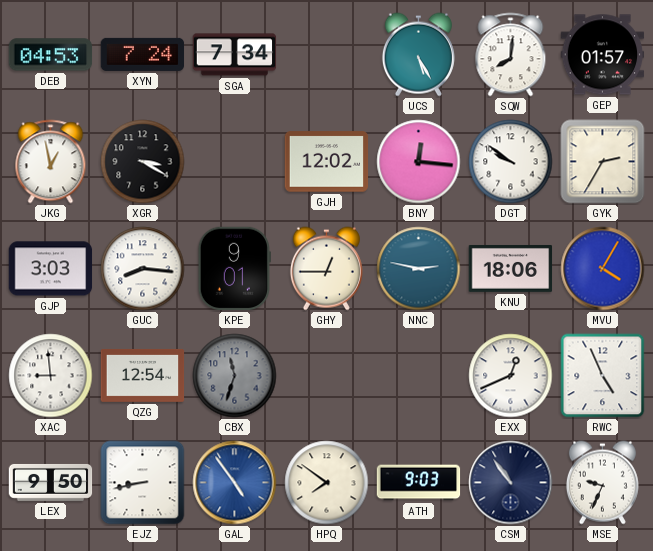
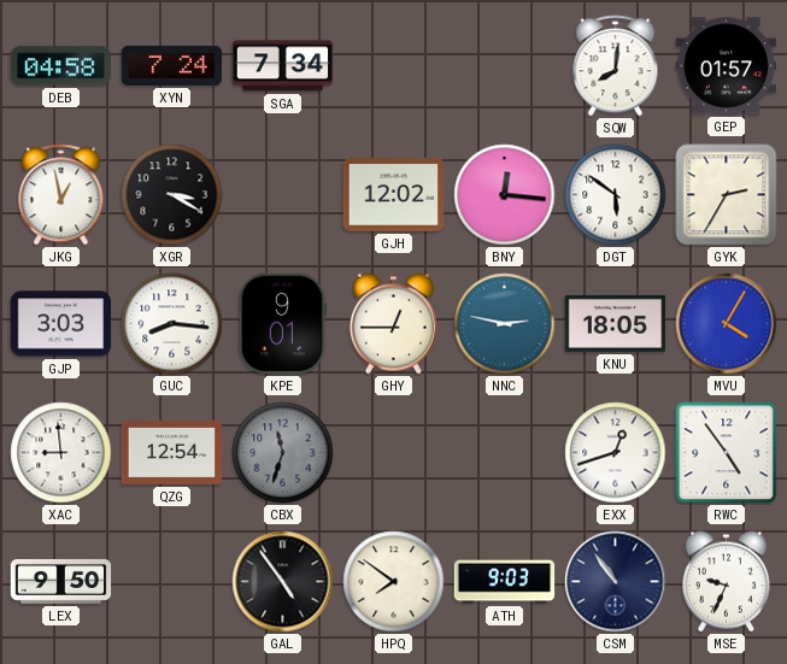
DEB: 04:53 -> 04:58
UCS: 5:25 -> none
DGT: 9:51 -> 5:51
KNU: 18:06 -> 18:05
EXX: 12:41 -> 12:42
RWC: 4:56 -> 4:54
EJZ: 8:43 -> none
GAL dial: blue -> black
